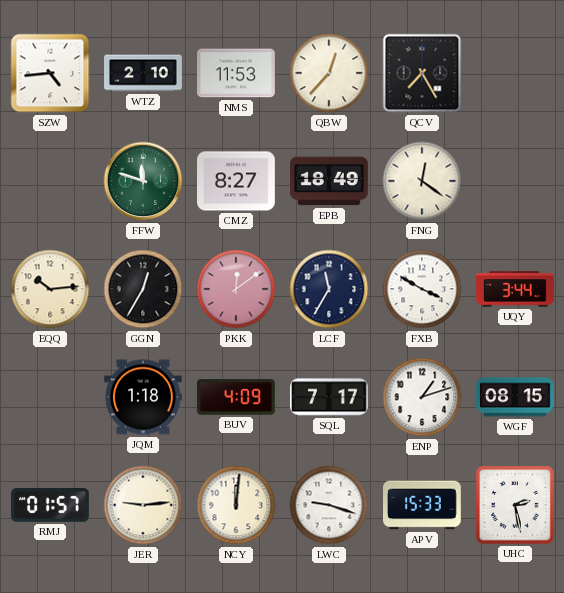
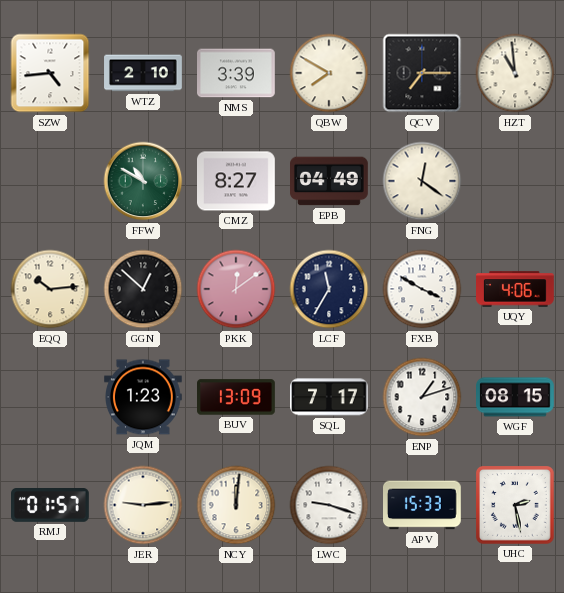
NMS: 11:53 -> 3:39
QBW: 12:37 -> 7:50
QCV: 7:25 -> 7:15
HZT: none -> 10:59
FFW: 11:48 -> 10:50
EPB: 18:49 -> 04:49
GGN: 12:35 -> 12:52
UQY: 3:44 -> 4:06
JQM: 1:18 -> 1:23
BUV: 4:09 -> 13:09
